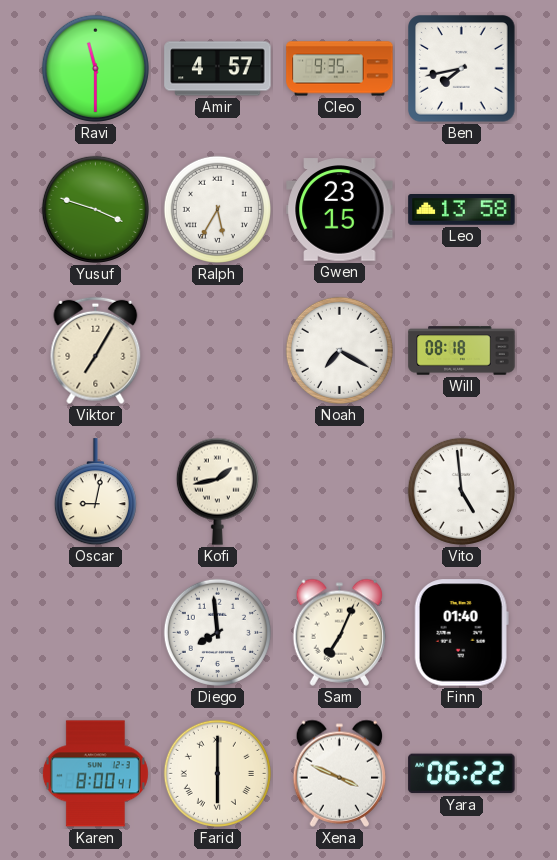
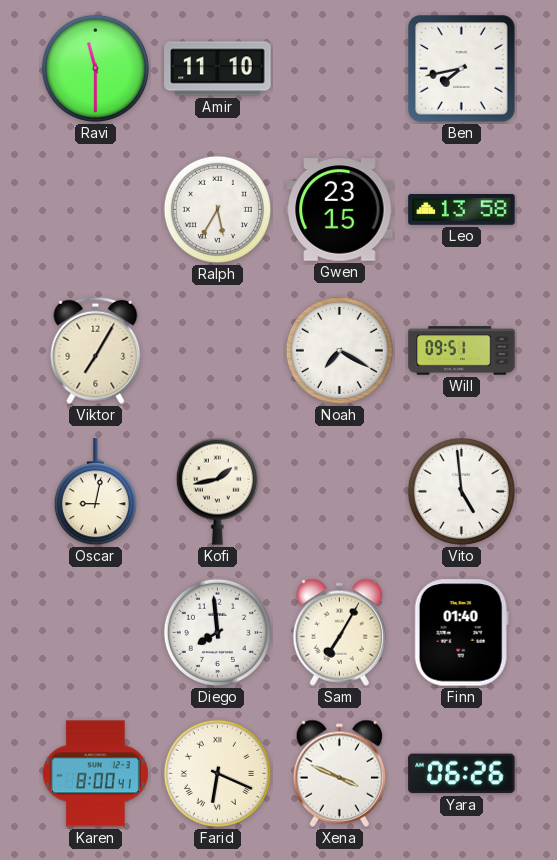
Amir: 4:57 -> 11:10
Cleo: 9:35 -> none
Yusuf: 3:48 -> none
Will: 08:18 -> 09:51
Sam: 7:04 -> 7:05
Farid: 6:00 -> 6:19
Yara: 06:22 -> 06:26
